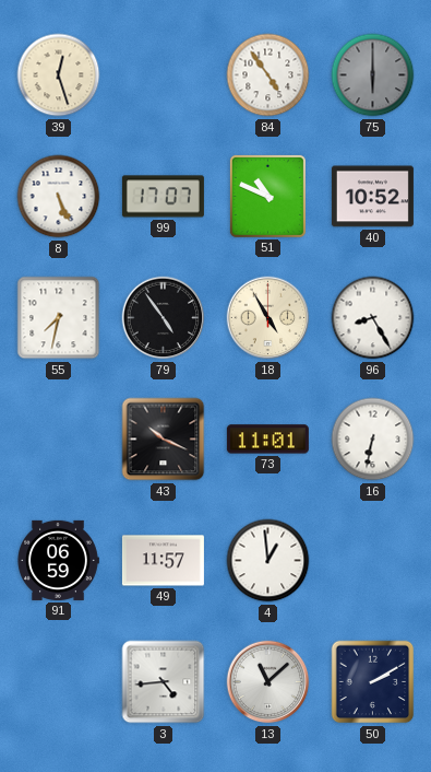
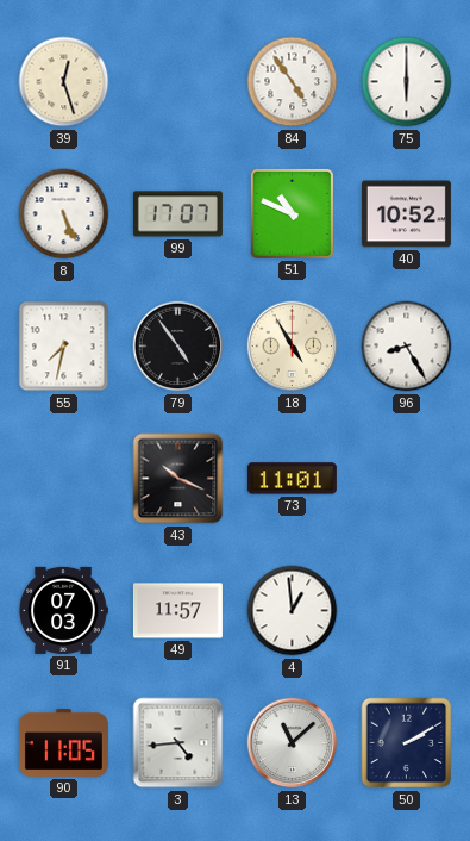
75 dial: grey -> white
16: 6:32 -> none
91: 06:59 -> 07:03
90: none -> 11:05
